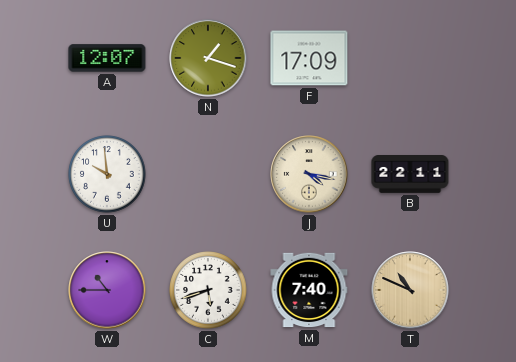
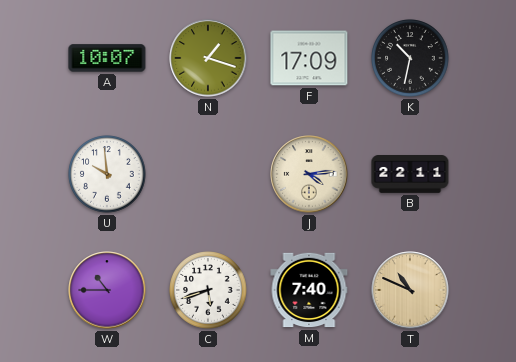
A: 12:07 -> 10:07
K: none -> 10:32
J: 4:17 -> 4:14
